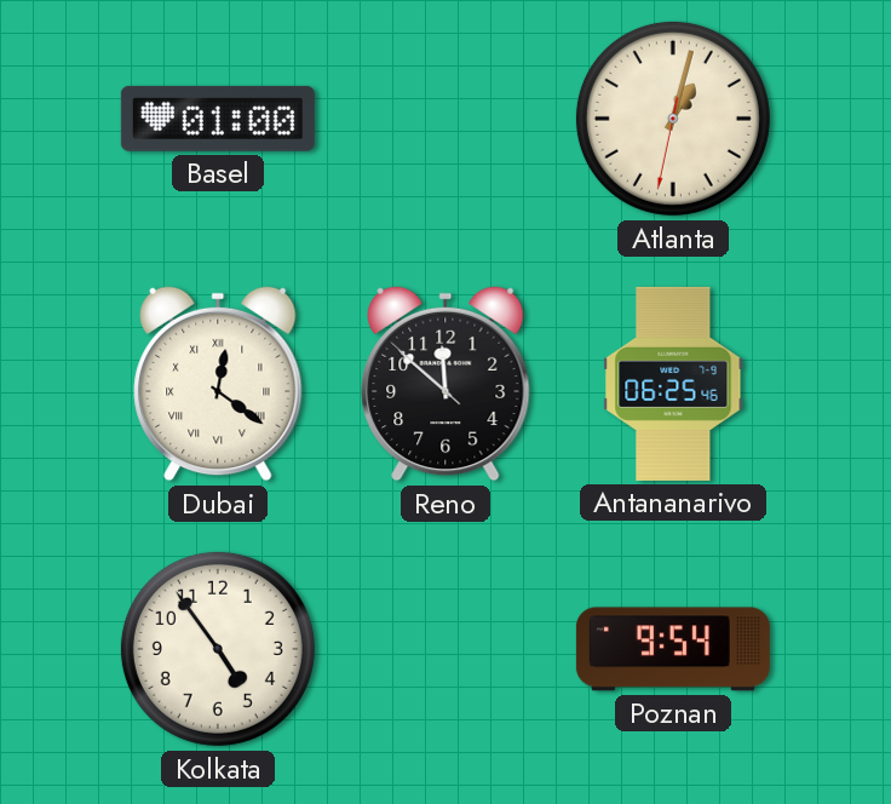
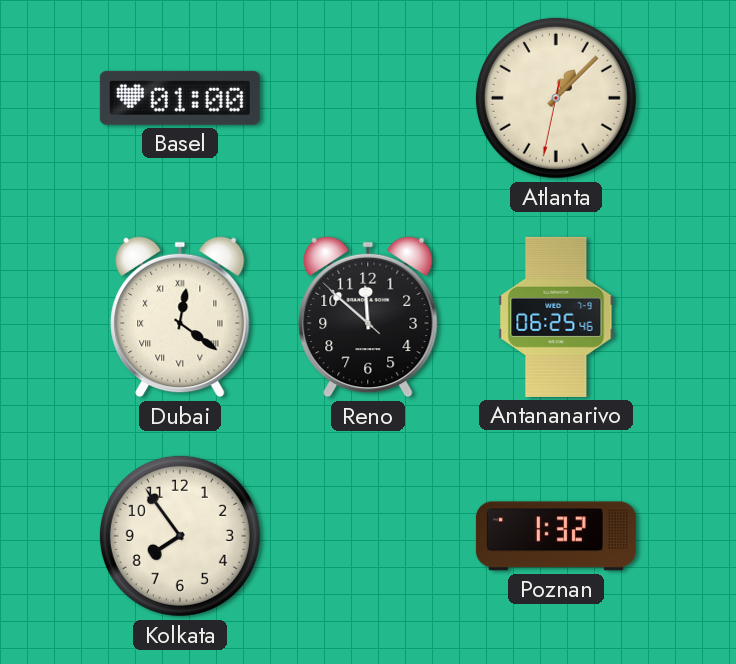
Atlanta: 1:02 -> 1:07
Kolkata: 4:54 -> 7:54
Poznan: 9:54 -> 1:32
